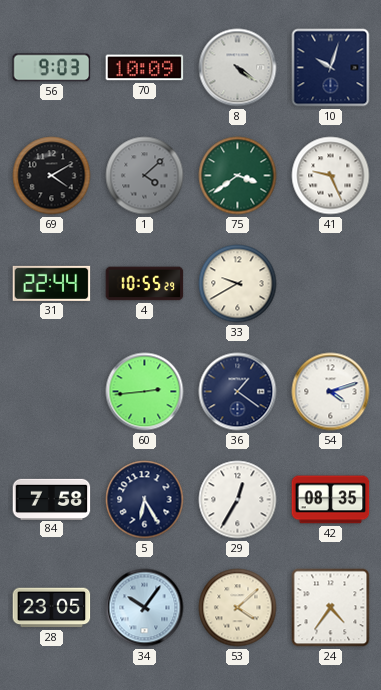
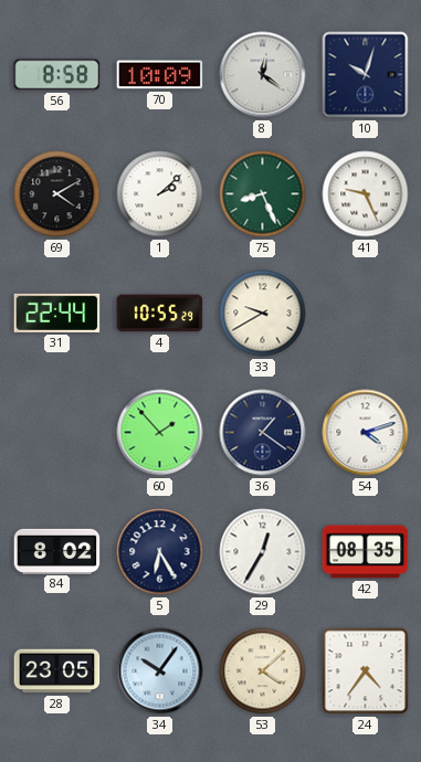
56: 9:03 -> 8:58
8: 4:21 -> 12:21
1: 4:08 -> 2:08
1 dial: grey -> white
75: 3:39 -> 8:26
60: 2:44 -> 1:53
84: 7:58 -> 8:02
